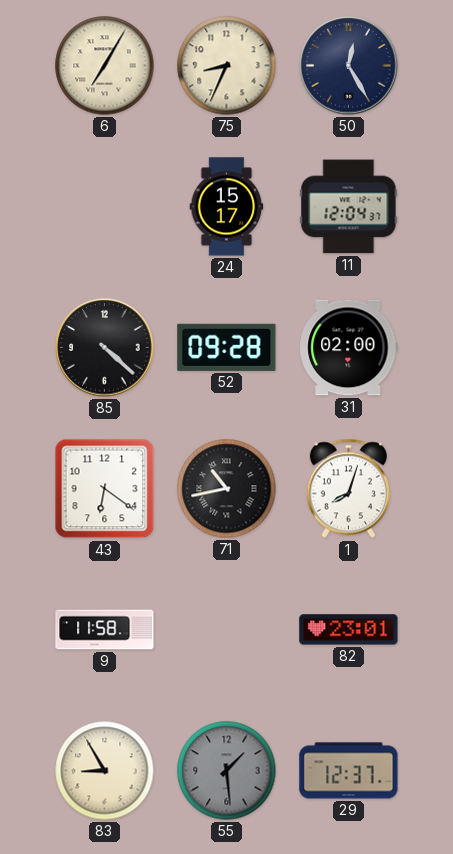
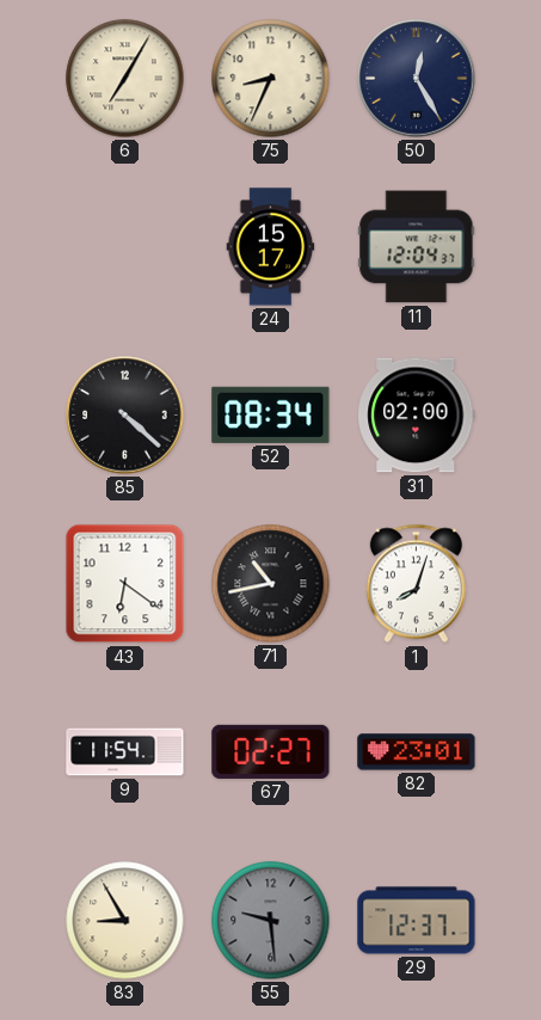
52: 09:28 -> 08:34
9: 11:58 -> 11:54
67: none -> 02:27
55: 1:29 -> 9:29
